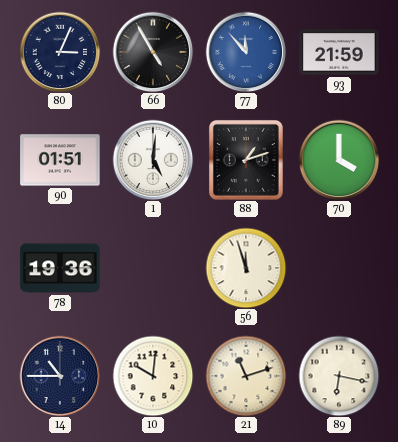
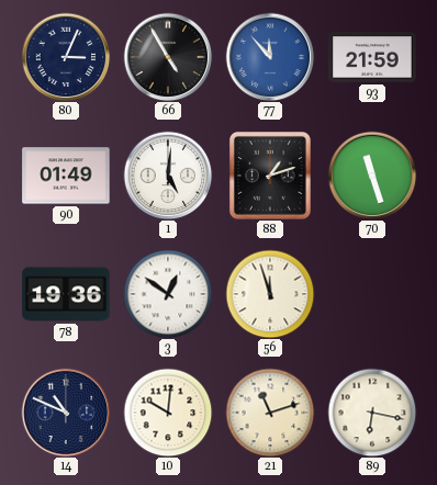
90: 01:51 -> 01:49
70: 4:00 -> 11:27
3: none -> 12:51
14: 10:45 -> 10:49
